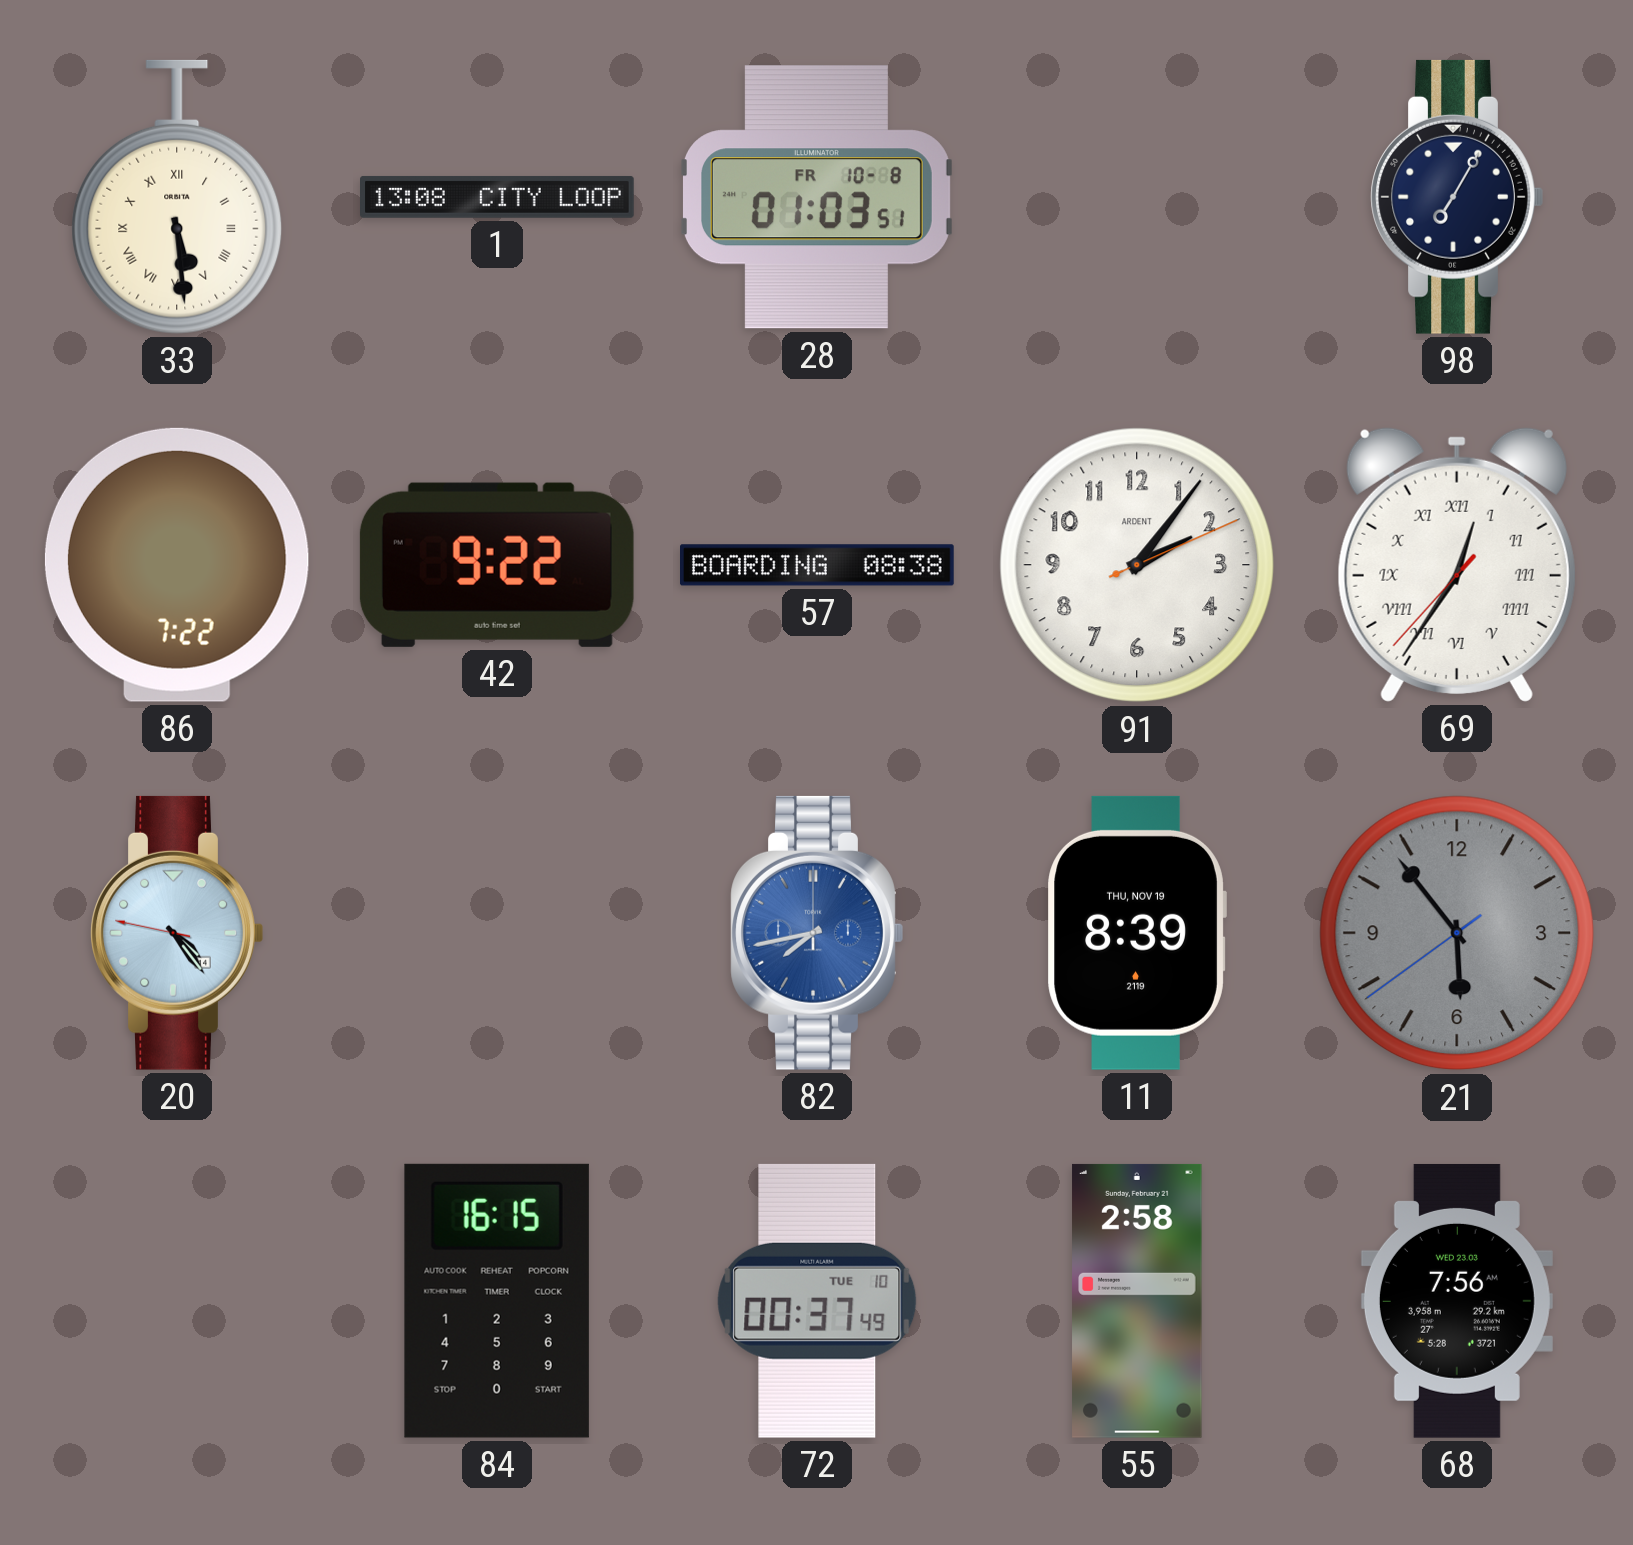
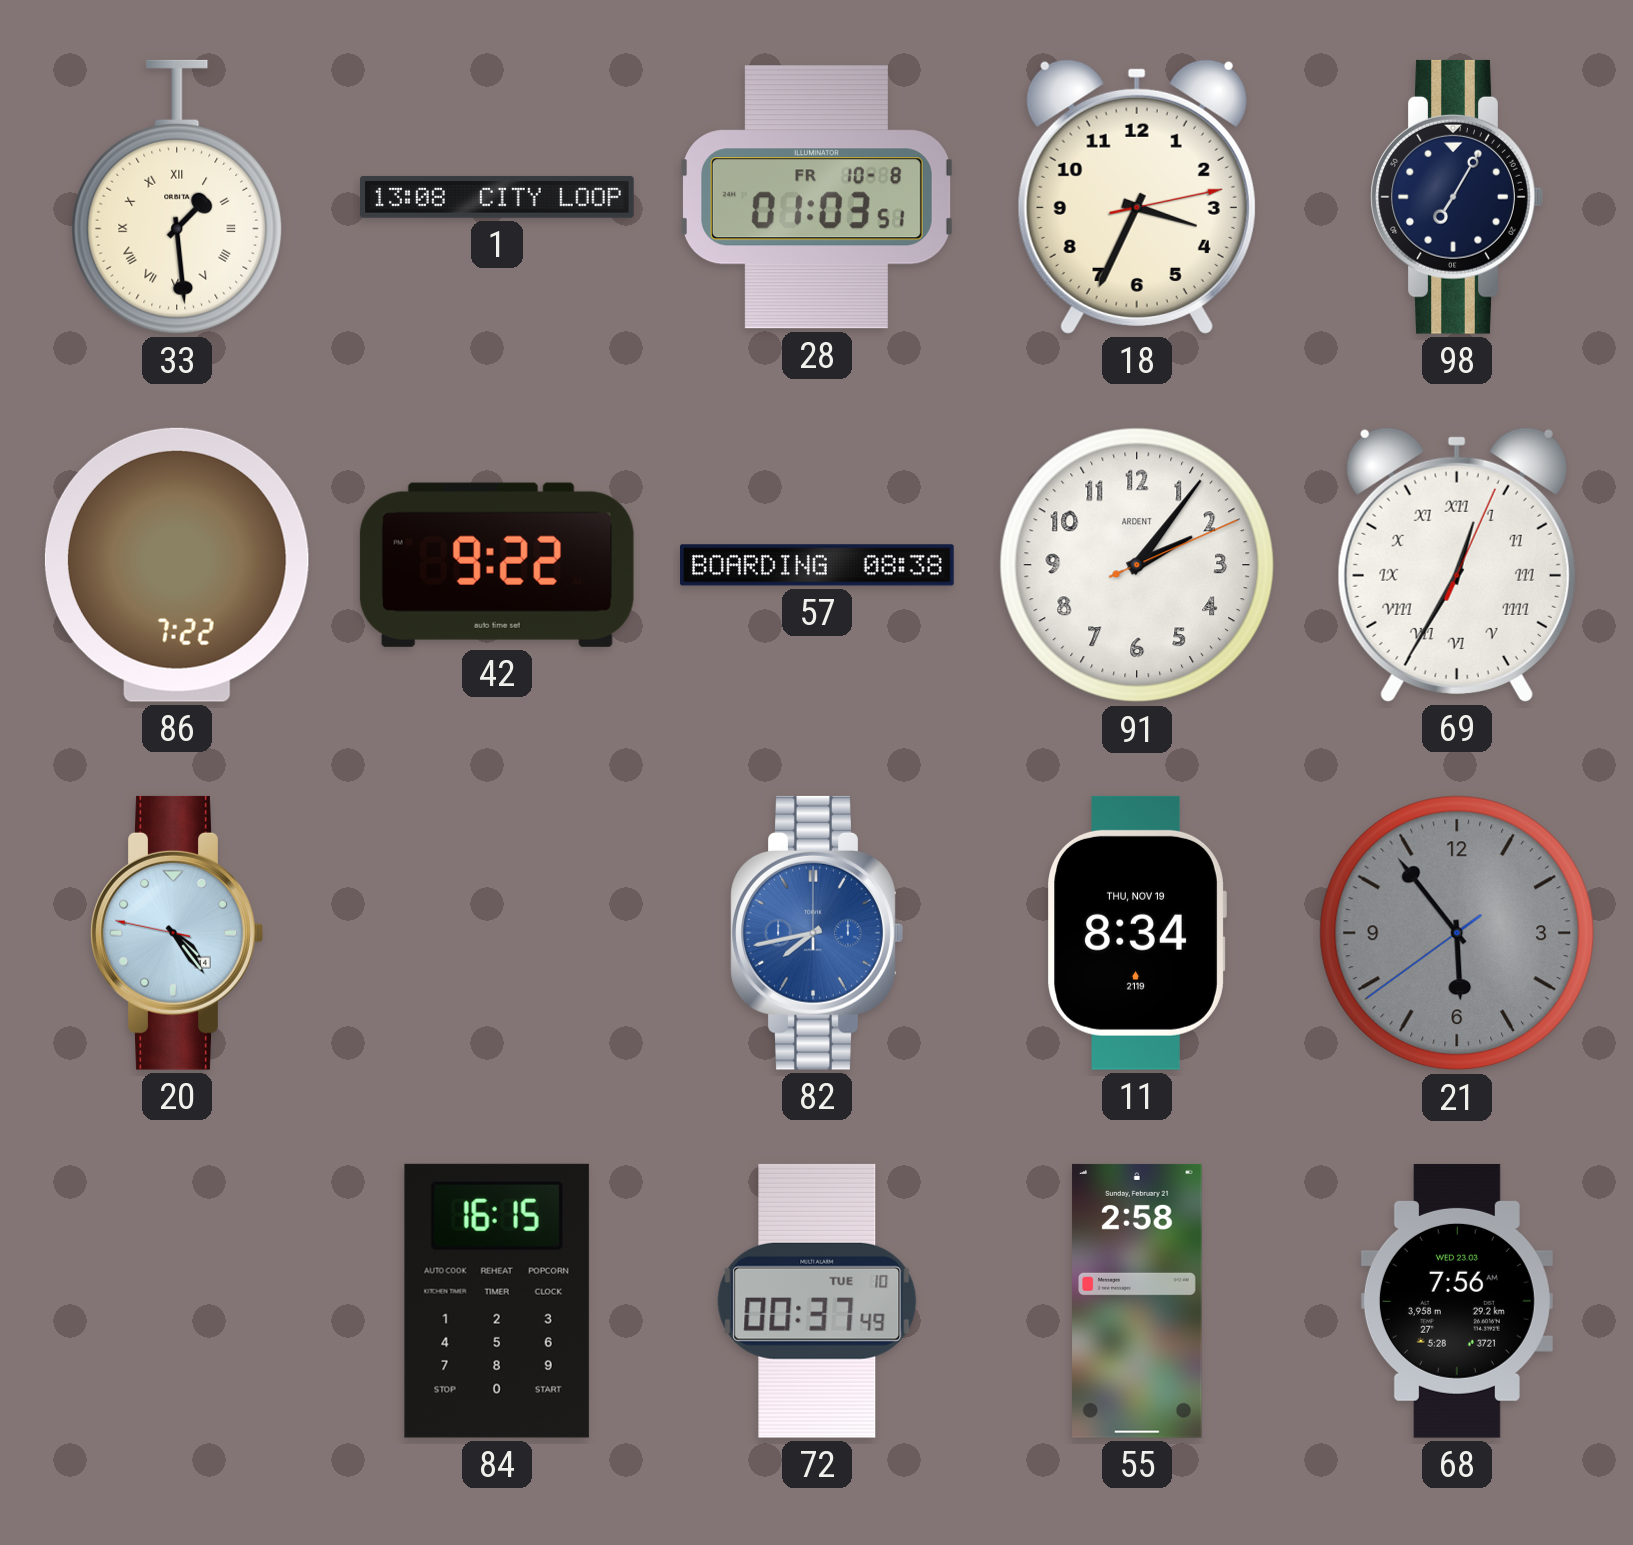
33: 5:29 -> 1:29
18: none -> 3:34
69: 12:35:37 -> 12:35:04
11: 8:39 -> 8:34
